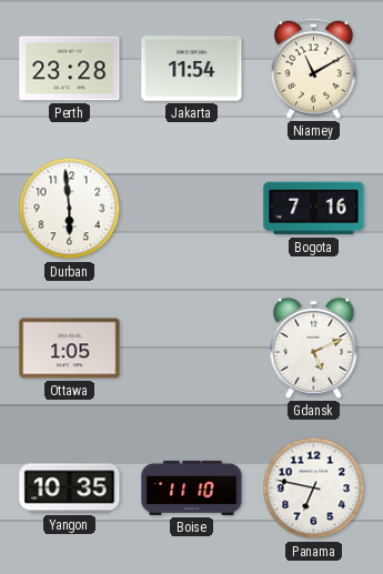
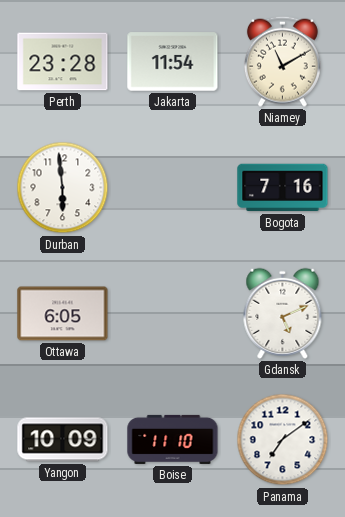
Ottawa: 1:05 -> 6:05
Yangon: 10:35 -> 10:09
Panama: 6:47 -> 7:09
